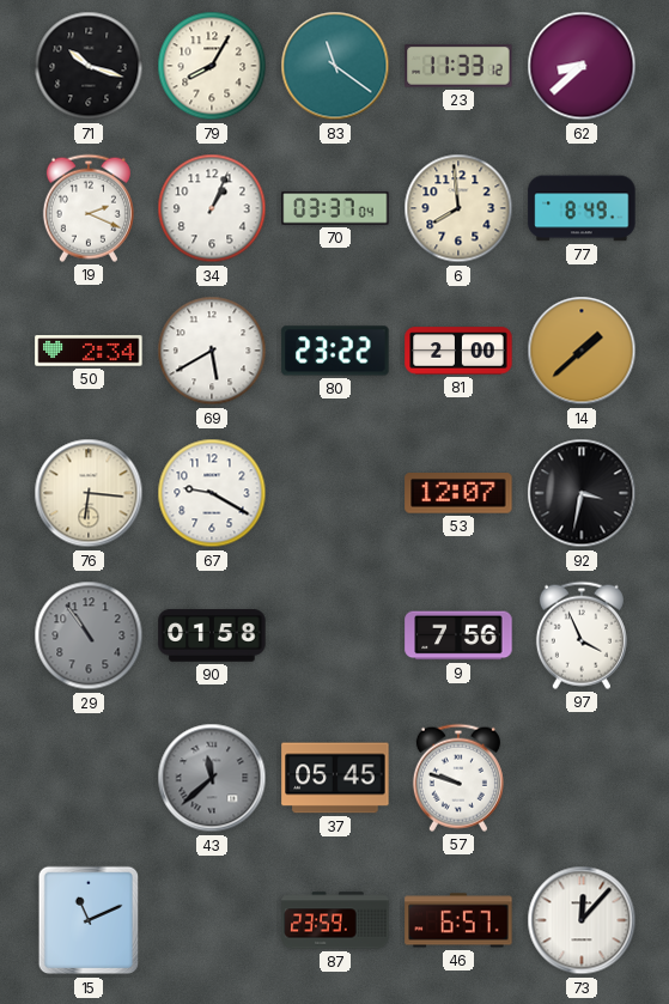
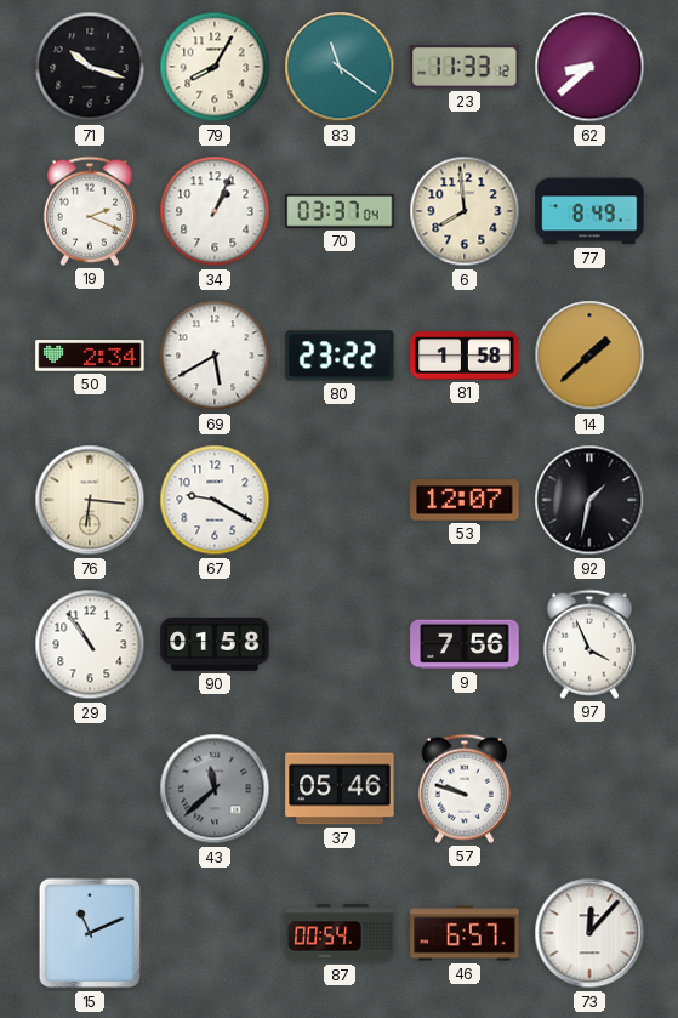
81: 2:00 -> 1:58
92: 3:32 -> 1:32
29 dial: grey -> white
37: 05:45 -> 05:46
87: 23:59 -> 00:54
